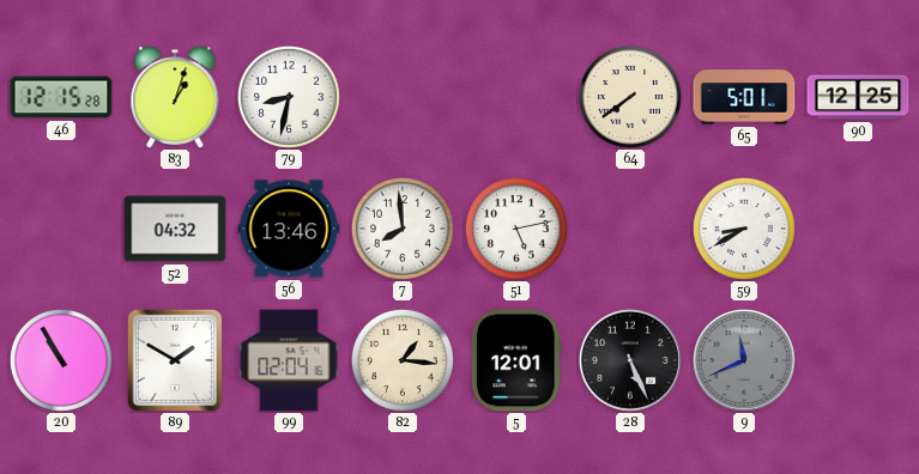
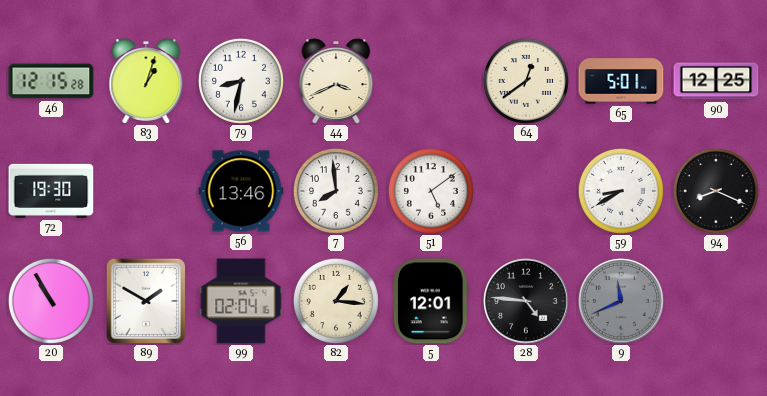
44: none -> 3:41
64: 7:39 -> 12:39
72: none -> 19:30
52: 04:32 -> none
51: 5:13 -> 5:09
94: none -> 8:19
28: 5:26 -> 4:46
